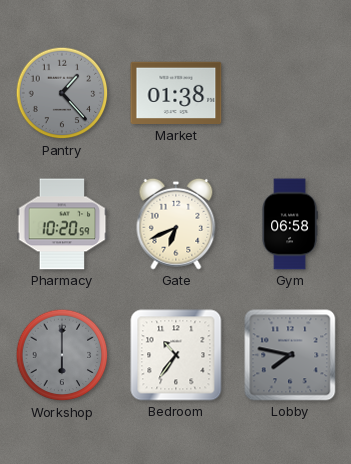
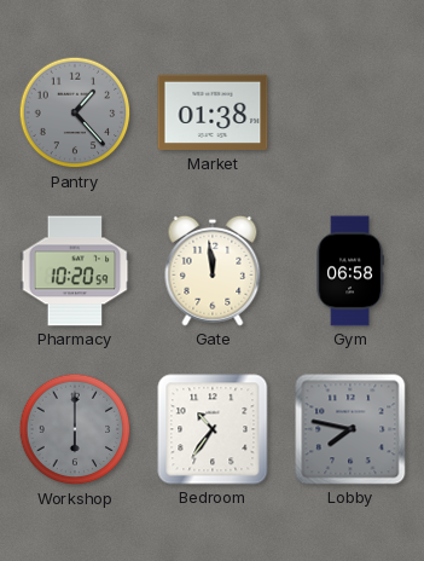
Gate: 6:41 -> 11:59
